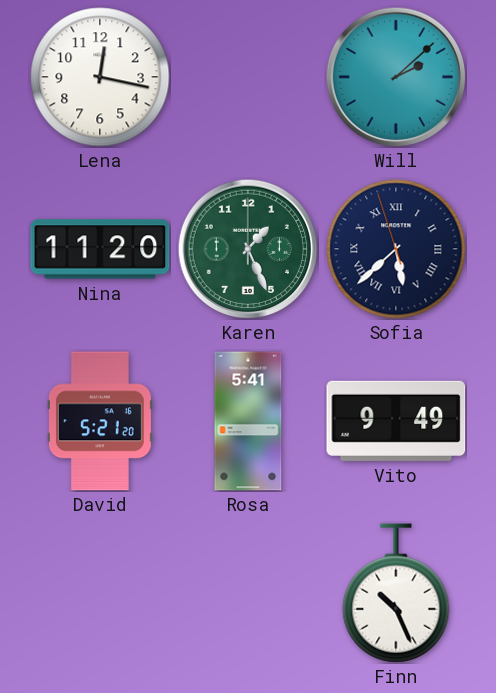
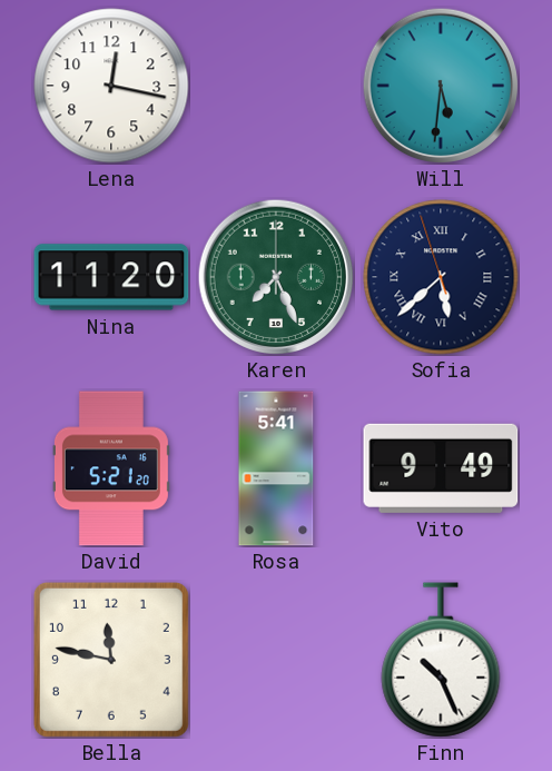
Will: 2:08 -> 5:31
Karen: 1:26 -> 7:26
Bella: none -> 11:47
